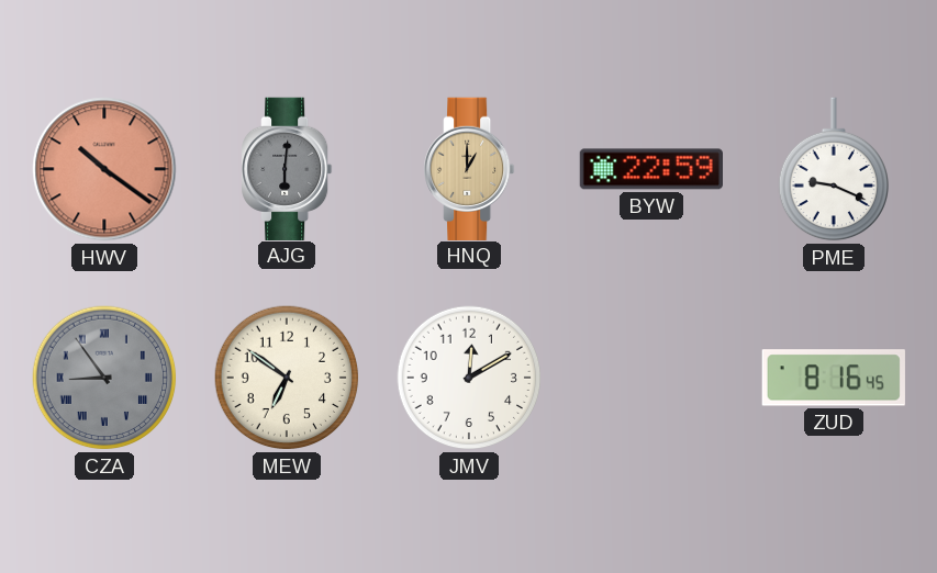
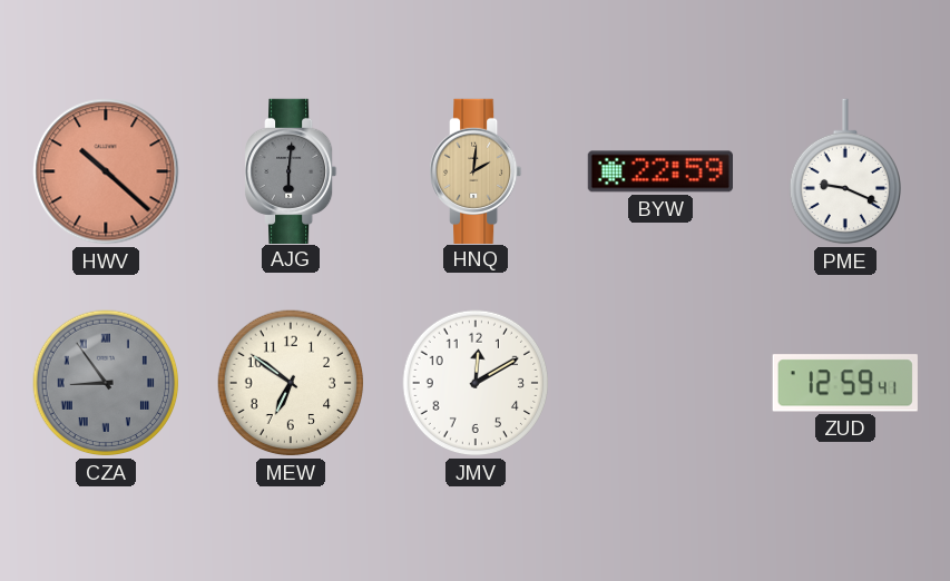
HWV: 10:21 -> 10:22
HNQ: 1:00 -> 2:01
ZUD: 8:16 -> 12:59
